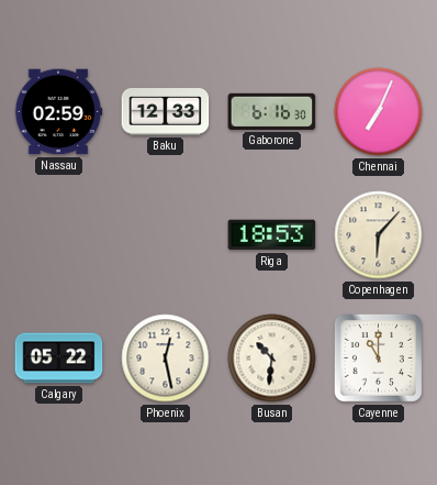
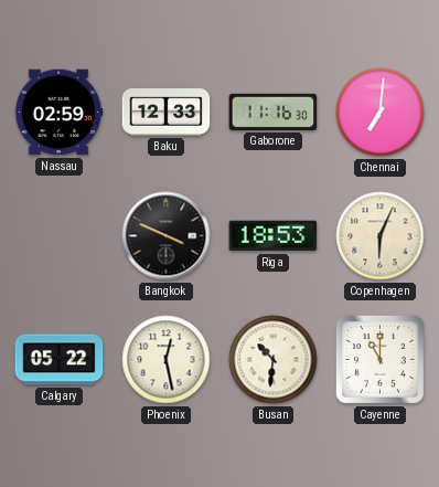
Gaborone: 6:16 -> 11:16
Chennai: 7:04 -> 7:01
Bangkok: none -> 3:49
Copenhagen: 6:07 -> 6:04
